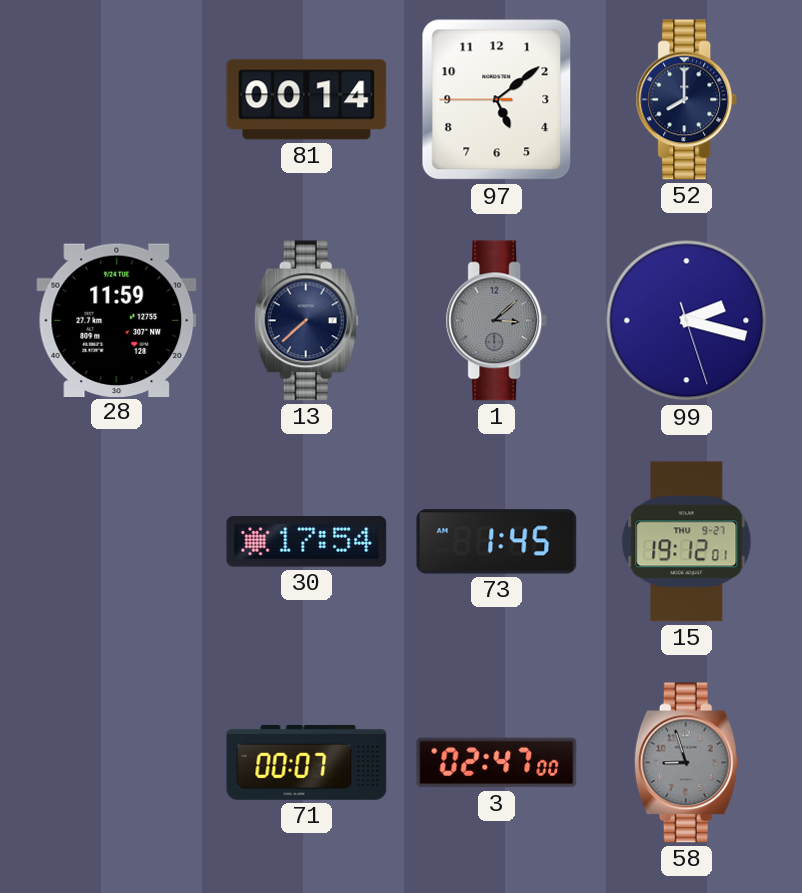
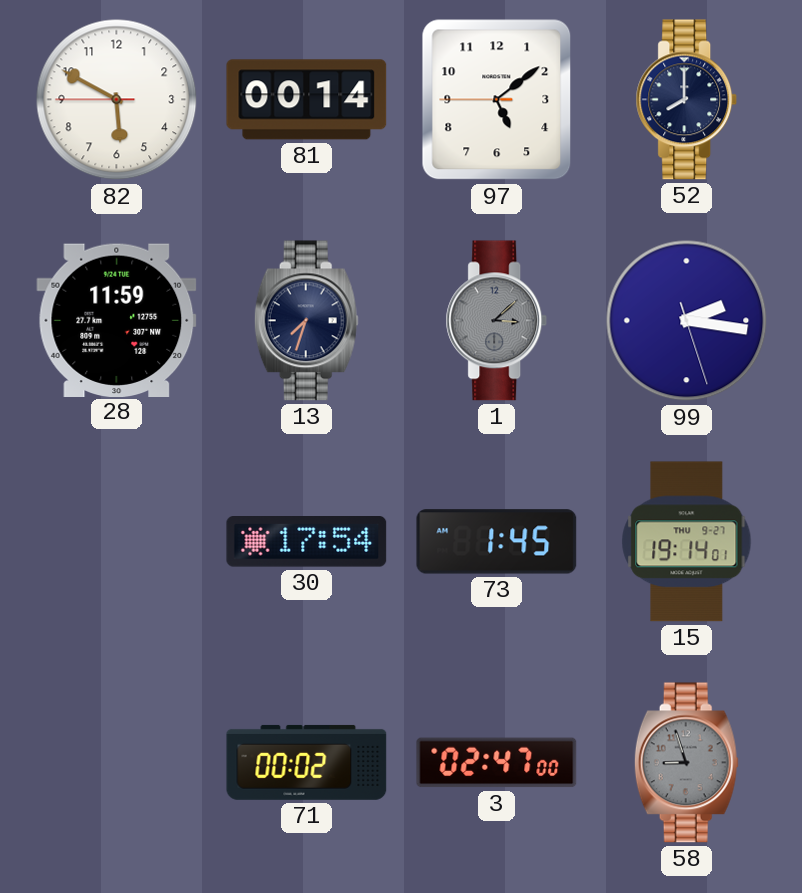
82: none -> 5:49
13: 7:38 -> 7:33
99: 2:17 -> 2:16
15: 19:12 -> 19:14
71: 00:07 -> 00:02
